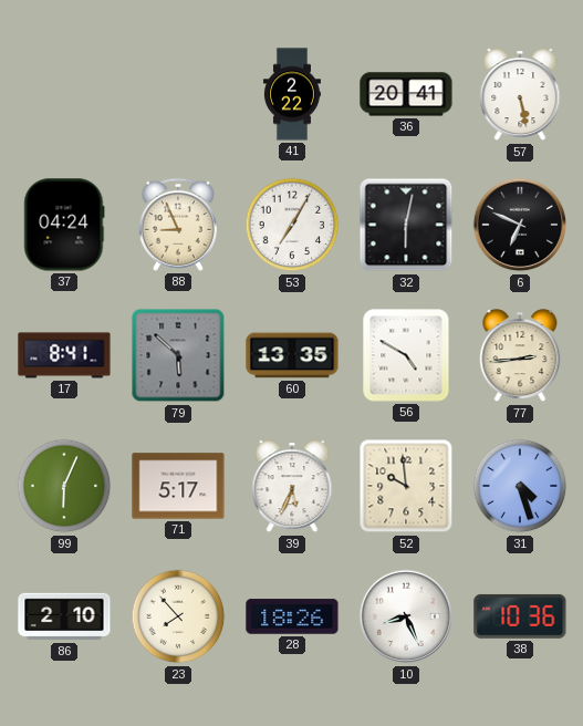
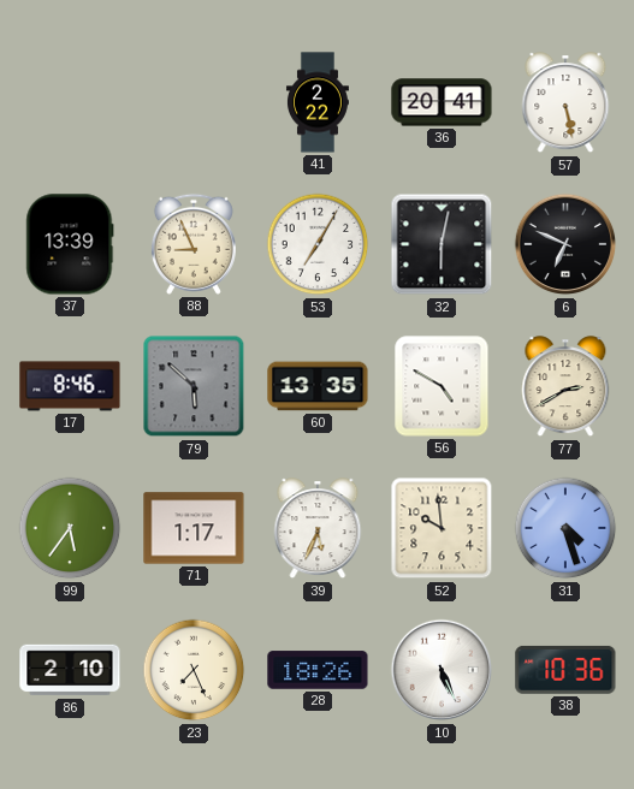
37: 04:24 -> 13:39
17: 8:41 -> 8:46
77: 2:44 -> 2:40
99: 6:04 -> 5:36
71: 5:17 -> 1:17
23: 7:53 -> 7:26
10: 8:26 -> 5:26
